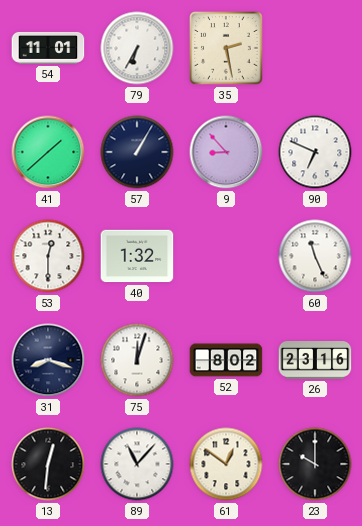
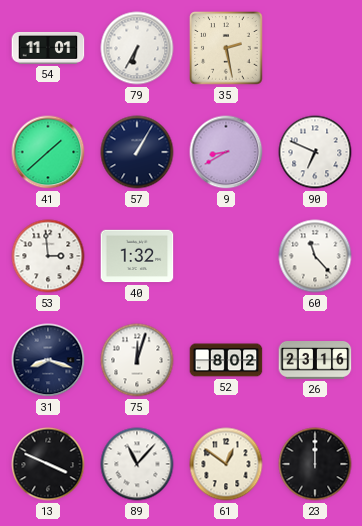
9: 8:53 -> 8:40
53: 12:30 -> 2:59
60: 11:26 -> 11:23
13: 12:31 -> 3:49
23: 10:00 -> 12:00
